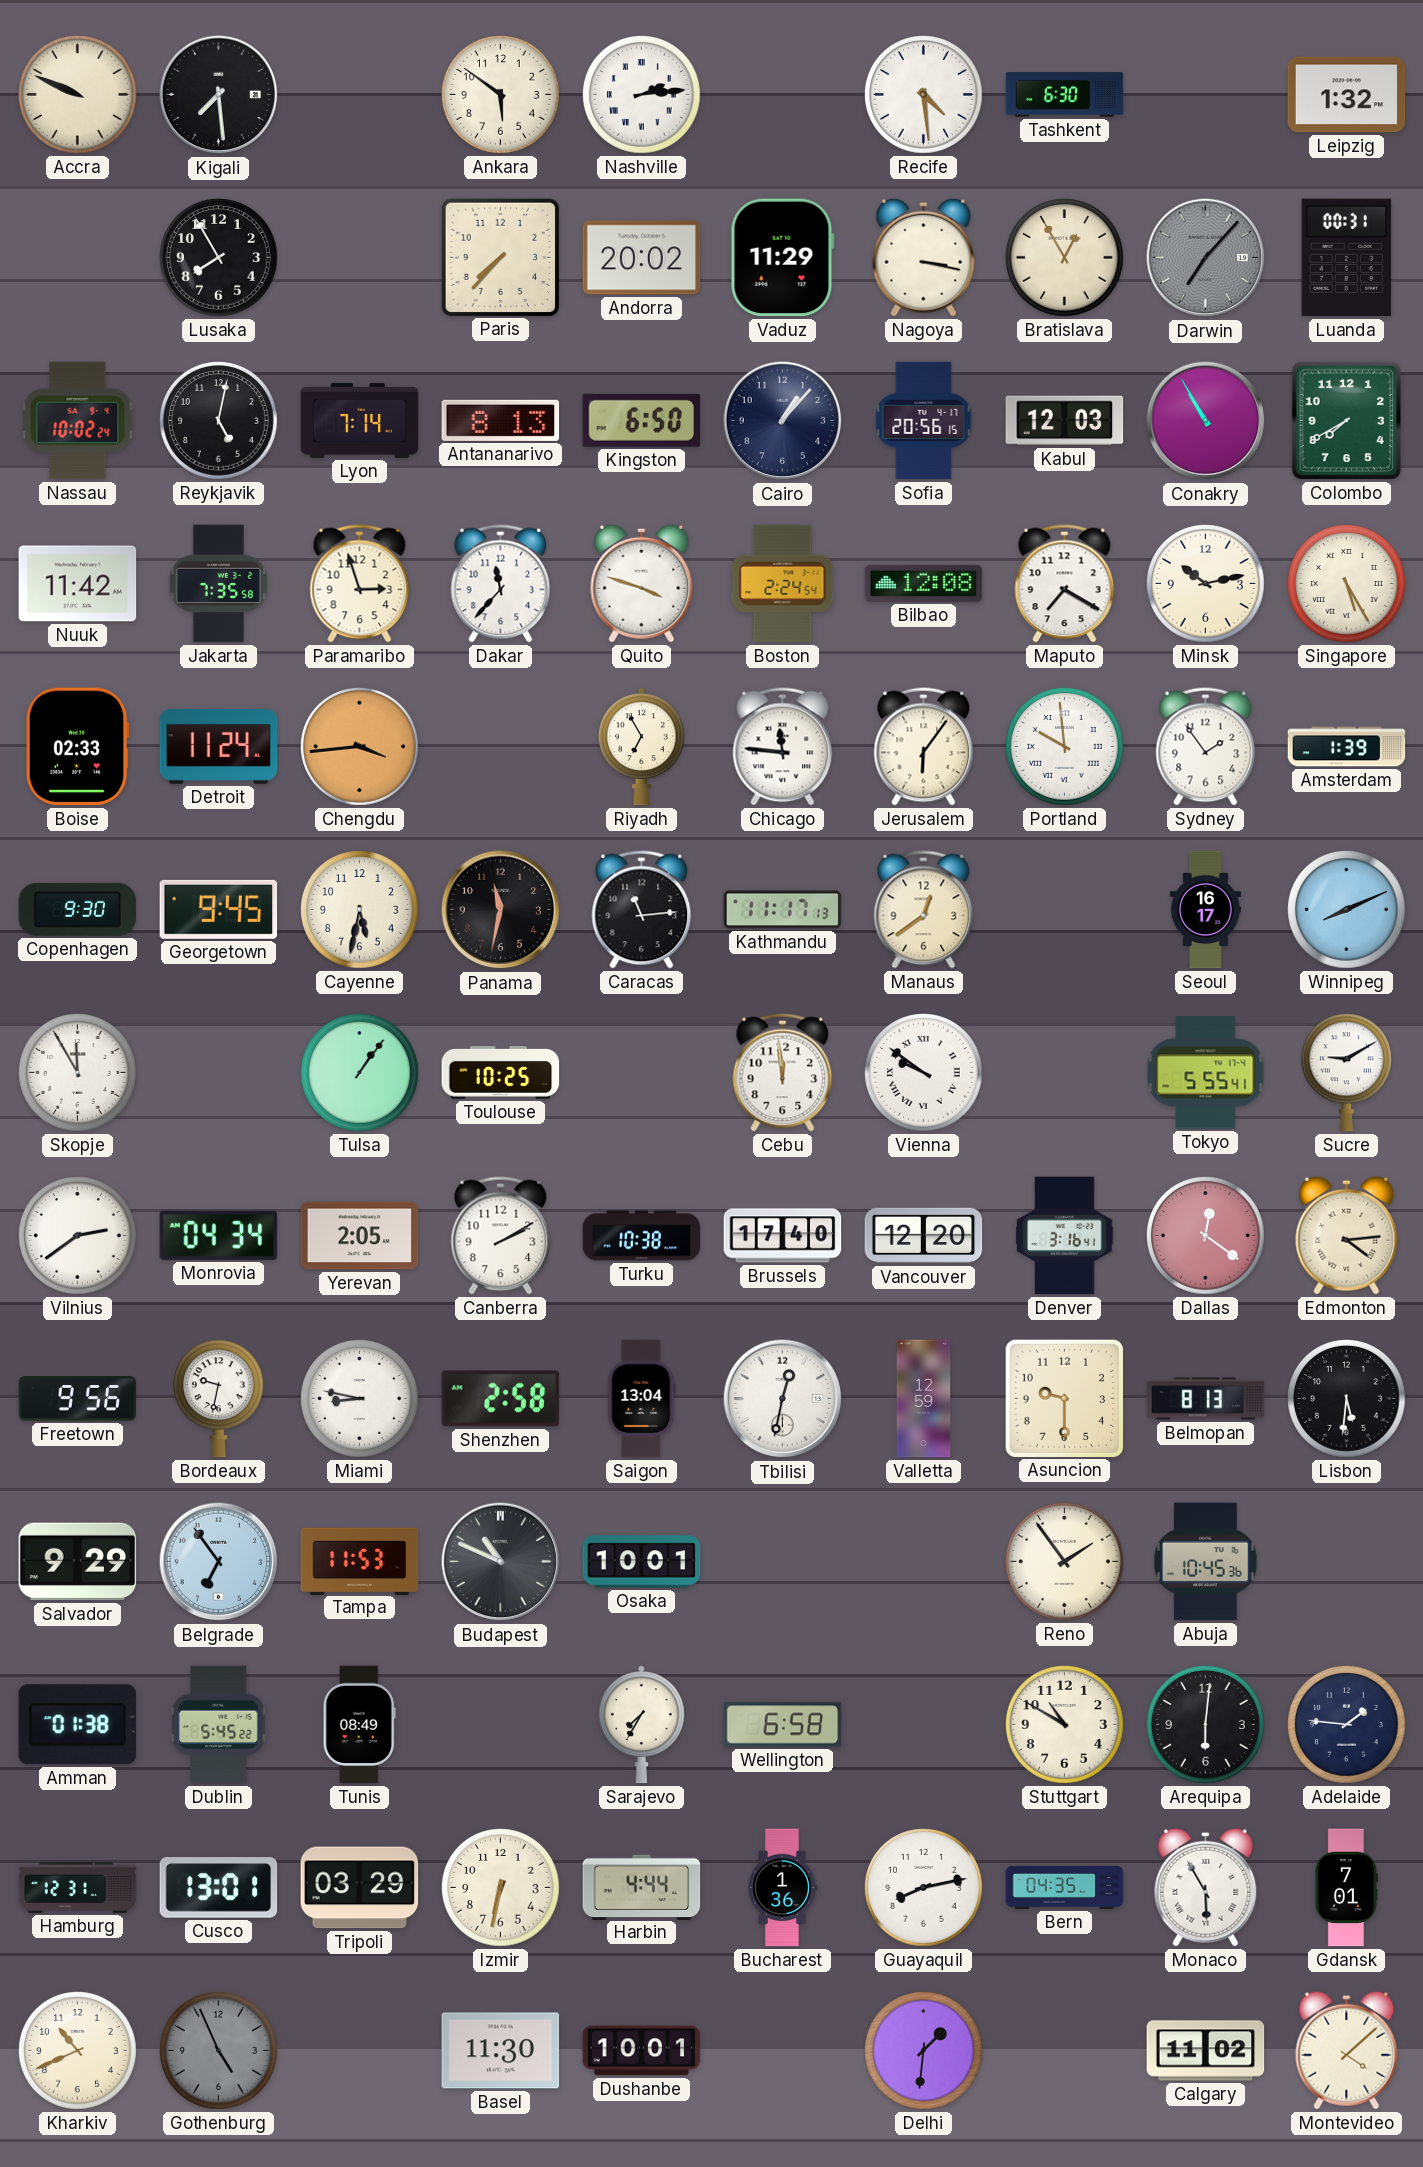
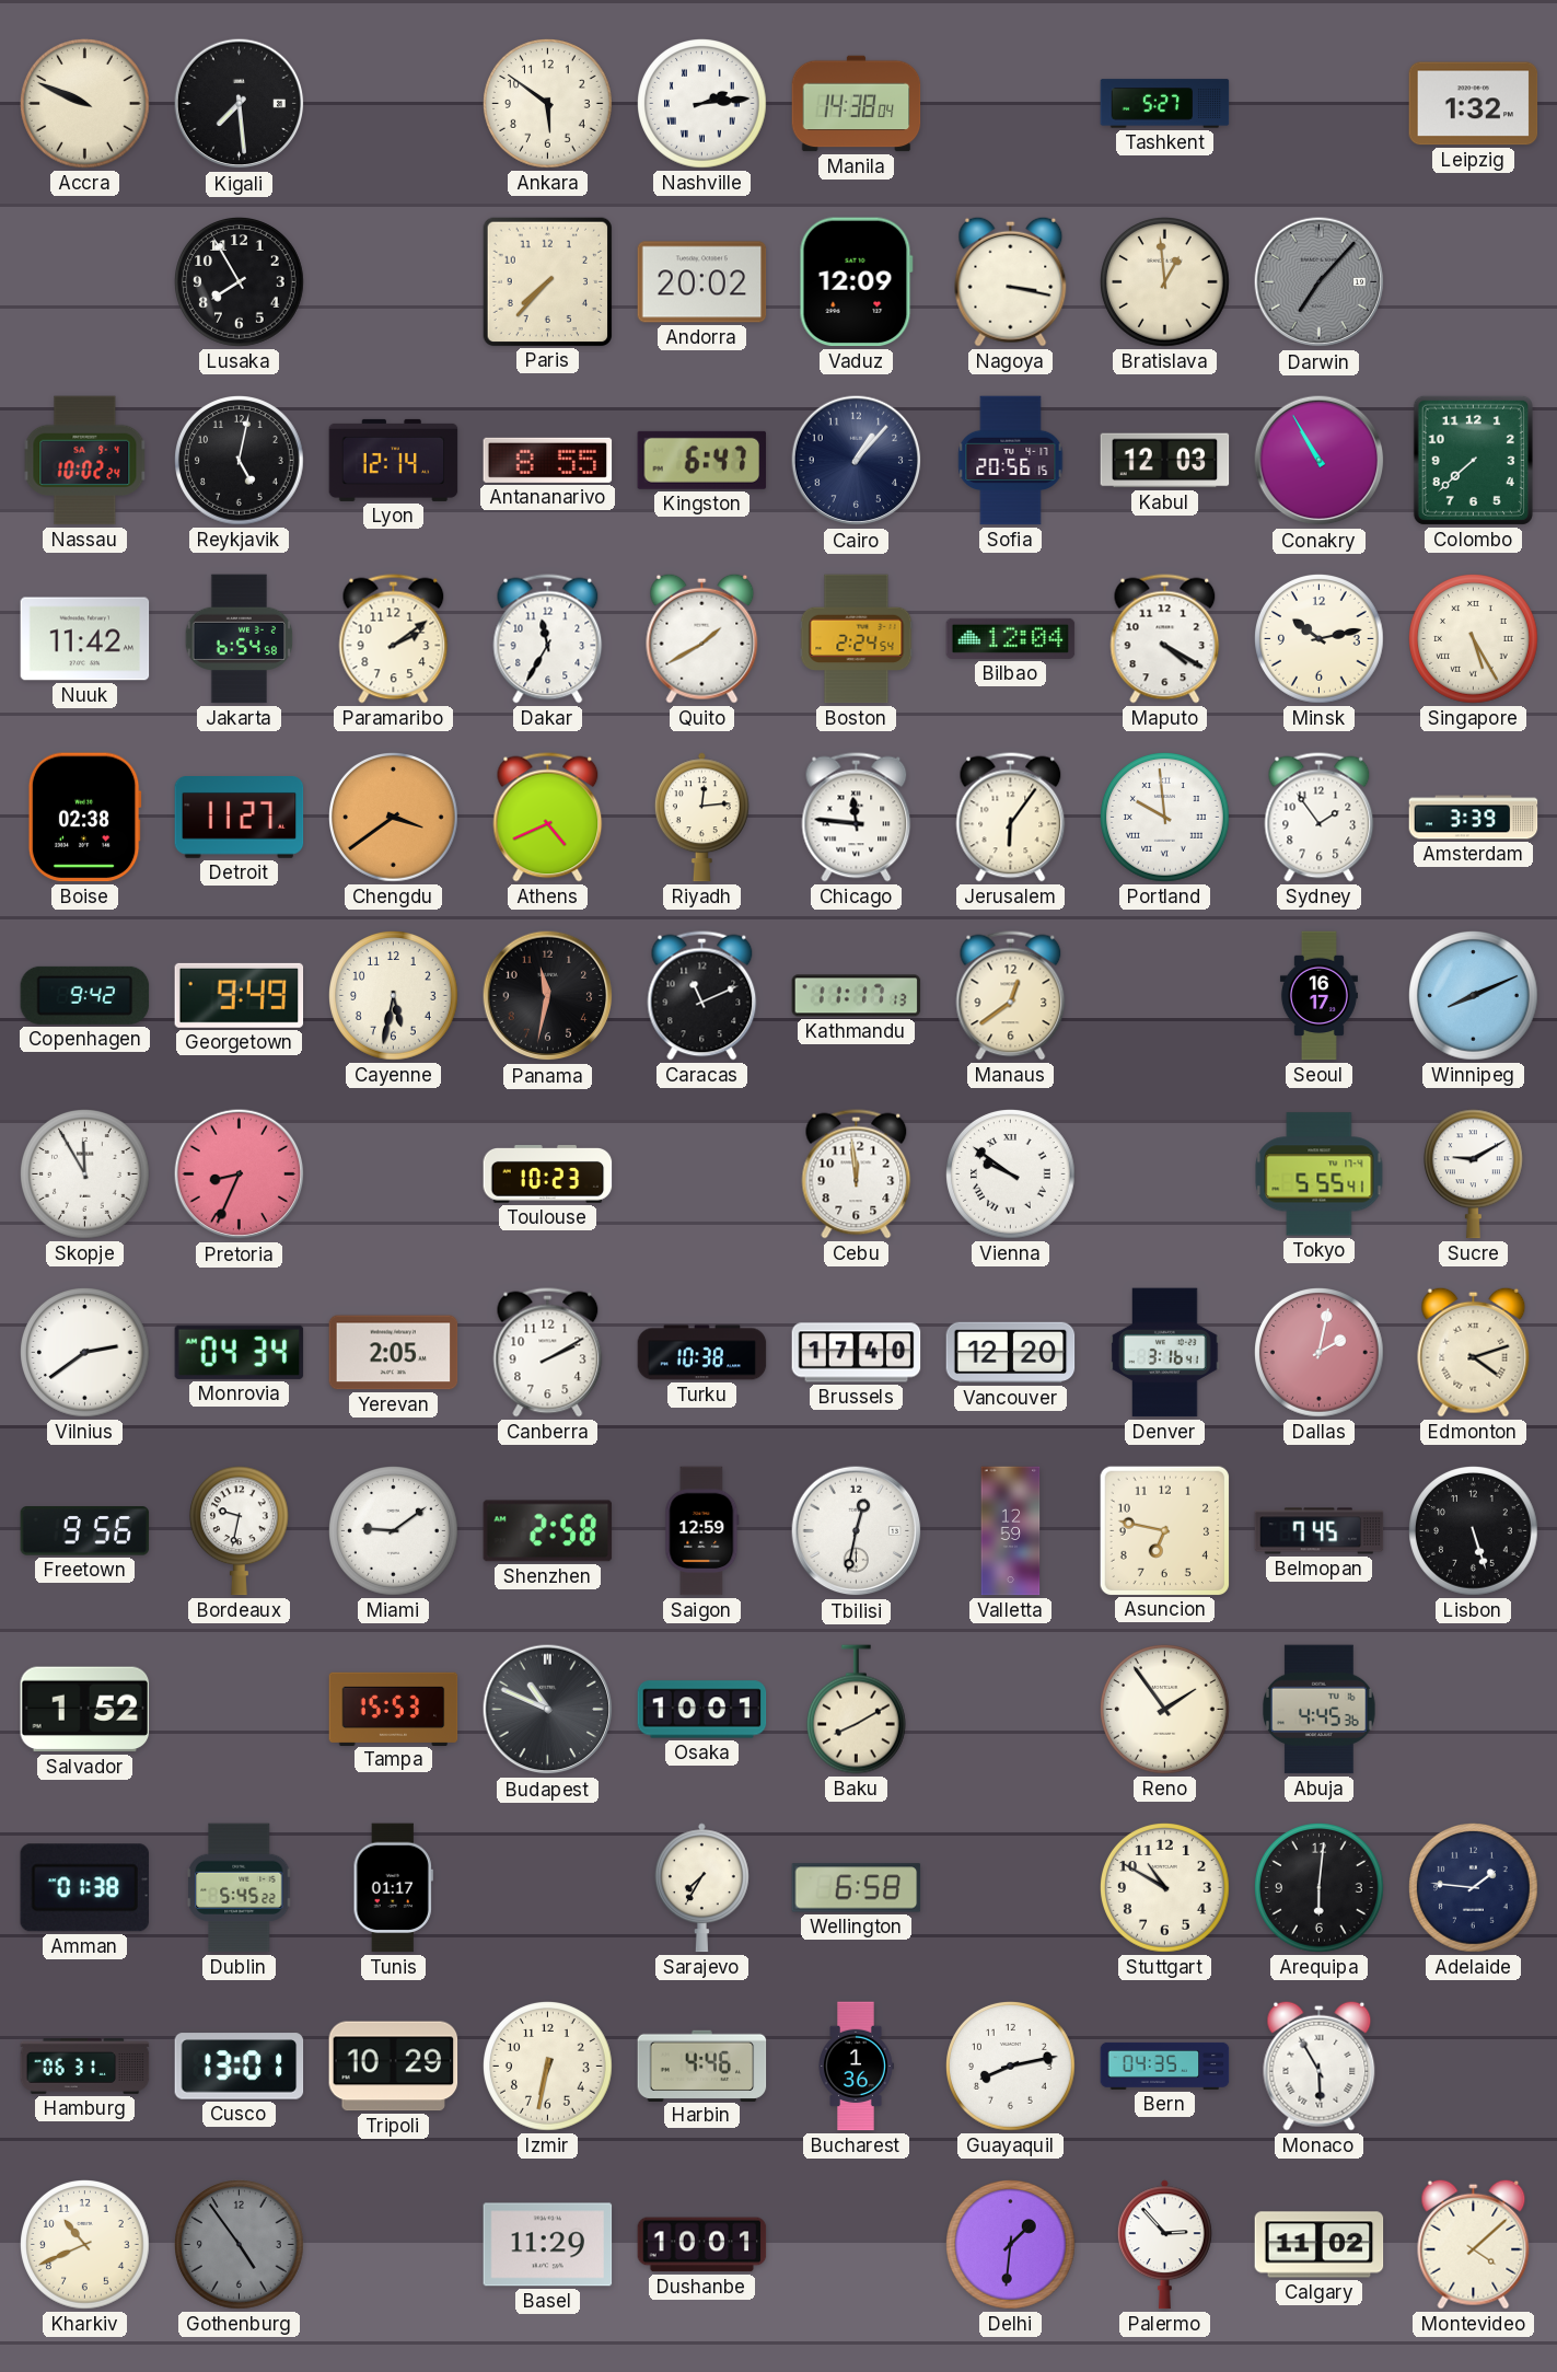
Manila: none -> 14:38
Recife: 4:29 -> none
Tashkent: 6:30 -> 5:27
Vaduz: 11:29 -> 12:09
Bratislava: 12:55 -> 12:59
Luanda: 00:31 -> none
Lyon: 7:14 -> 12:14
Antananarivo: 8:13 -> 8:55
Kingston: 6:50 -> 6:47
Colombo: 7:40 -> 7:38
Jakarta: 7:35 -> 6:54
Paramaribo: 2:57 -> 2:09
Dakar: 11:37 -> 11:35
Quito: 3:48 -> 1:40
Bilbao: 12:08 -> 12:04
Maputo: 7:20 -> 4:20
Boise: 02:33 -> 02:38
Detroit: 11:24 -> 11:27
Chengdu: 3:44 -> 3:39
Athens: none -> 4:41
Riyadh: 6:55 -> 12:14
Amsterdam: 1:39 -> 3:39
Copenhagen: 9:30 -> 9:42
Georgetown: 9:45 -> 9:49
Caracas: 11:14 -> 11:11
Pretoria: none -> 8:34
Tulsa: 1:06 -> none
Toulouse: 10:25 -> 10:23
Dallas: 12:21 -> 2:02
Edmonton: 4:14 -> 4:12
Miami: 8:47 -> 9:09
Saigon: 13:04 -> 12:59
Asuncion: 9:30 -> 6:47
Belmopan: 8:13 -> 7:45
Lisbon: 5:31 -> 5:27
Salvador: 9:29 -> 1:52
Belgrade: 6:54 -> none
Tampa: 11:53 -> 15:53
Baku: none -> 8:10
Abuja: 10:45 -> 4:45
Tunis: 08:49 -> 01:17
Hamburg: 12:31 -> 06:31
Tripoli: 03:29 -> 10:29
Harbin: 4:44 -> 4:46
Gdansk: 7:01 -> none
Gothenburg: 4:56 -> 4:54
Basel: 11:30 -> 11:29
Palermo: none -> 2:53
